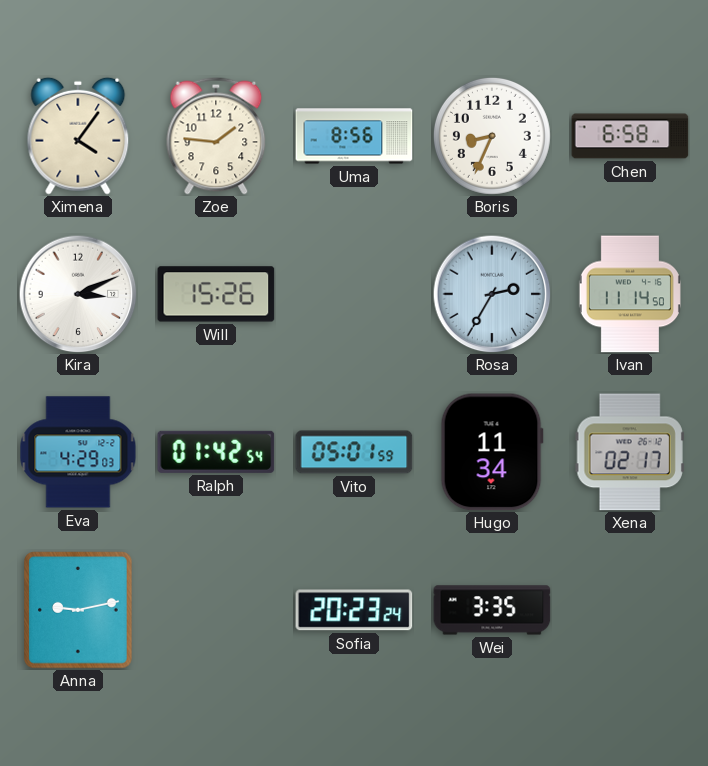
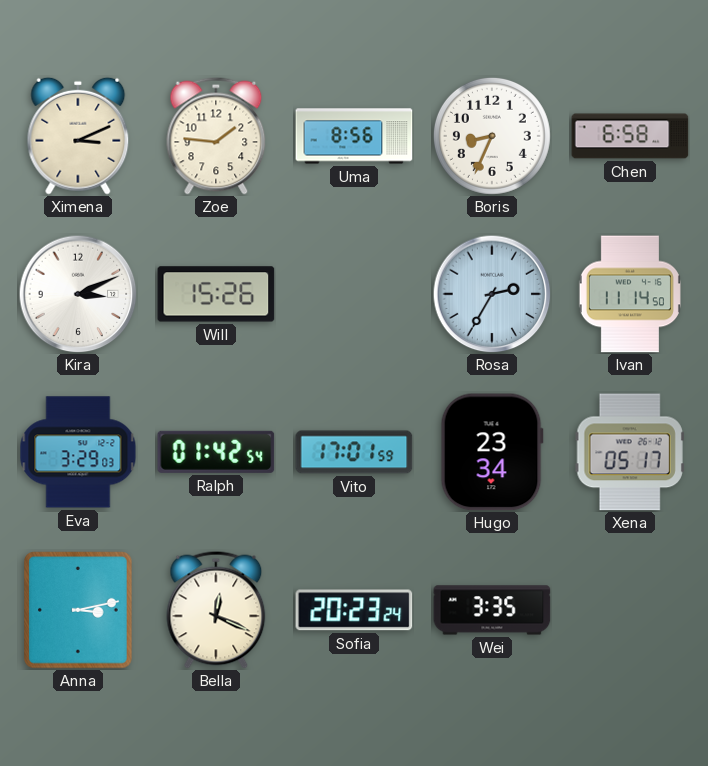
Ximena: 4:06 -> 3:11
Eva: 4:29 -> 3:29
Vito: 05:01 -> 17:01
Hugo: 11:34 -> 23:34
Xena: 02:17 -> 05:17
Anna: 9:13 -> 3:13
Bella: none -> 12:19
